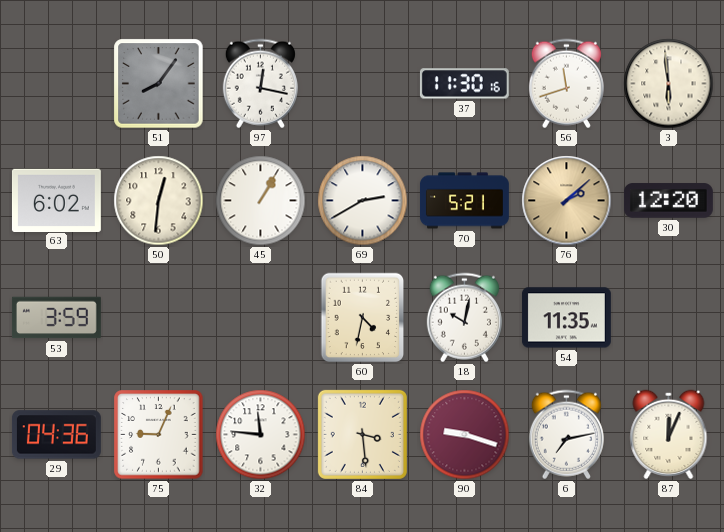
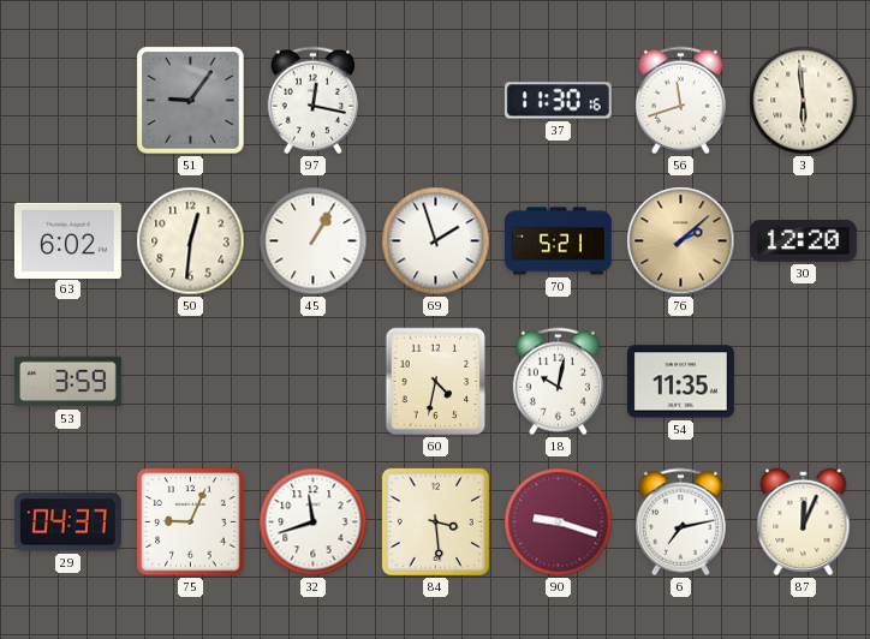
51: 8:06 -> 9:06
69: 2:40 -> 1:57
29: 04:36 -> 04:37
32: 11:46 -> 11:42
